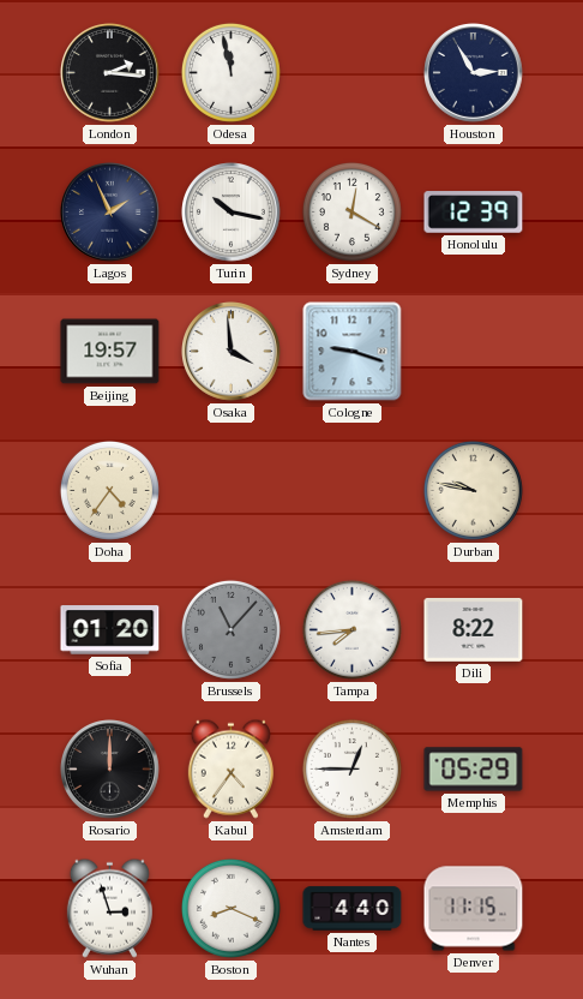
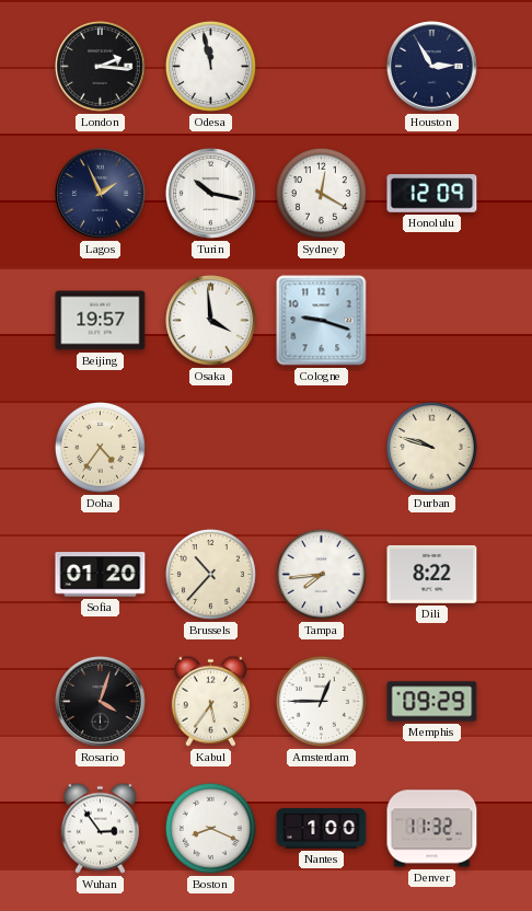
Honolulu: 12:39 -> 12:09
Durban: 9:47 -> 9:48
Brussels: 11:07 -> 10:37
Brussels dial: grey -> cream
Rosario: 12:00 -> 4:03
Kabul: 4:36 -> 5:36
Memphis: 05:29 -> 09:29
Wuhan: 2:57 -> 2:54
Nantes: 4:40 -> 1:00
Denver: 11:15 -> 11:32
